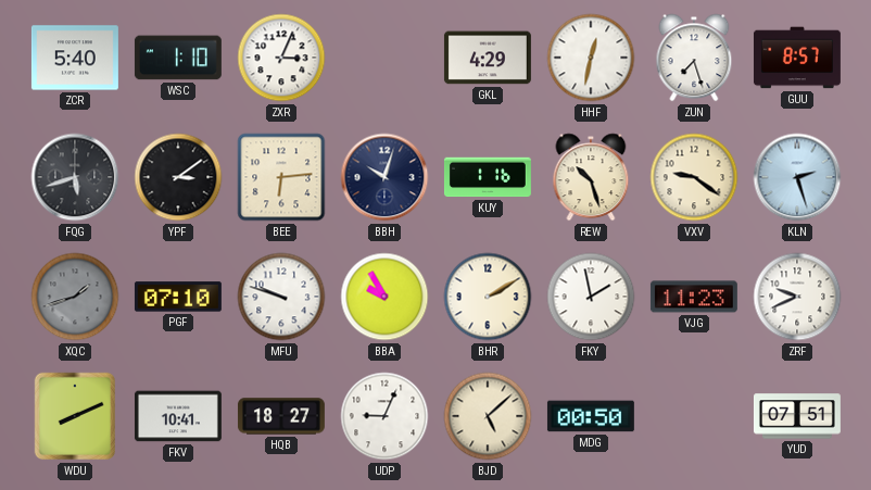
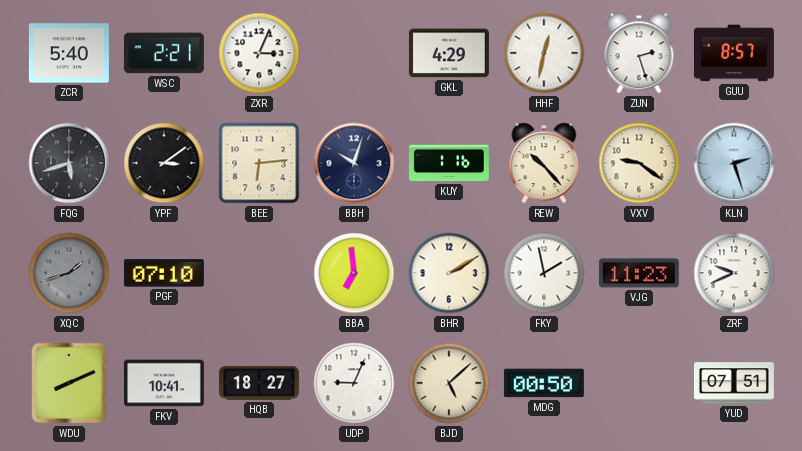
WSC: 1:10 -> 2:21
ZUN: 7:27 -> 2:27
REW: 10:27 -> 10:23
MFU: 9:48 -> none
BBA: 9:55 -> 6:59
